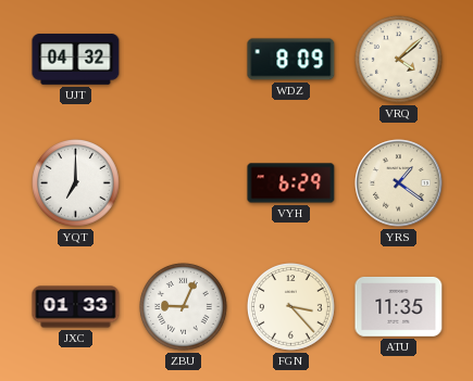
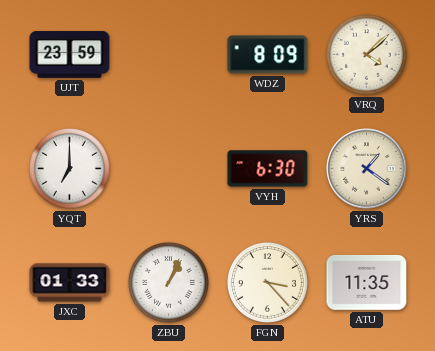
UJT: 04:32 -> 23:59
VYH: 6:29 -> 6:30
ZBU: 9:04 -> 1:04
